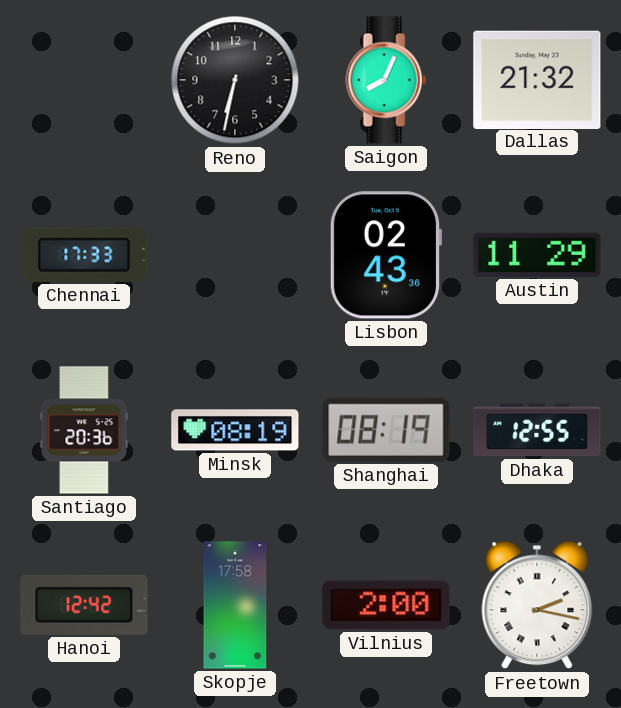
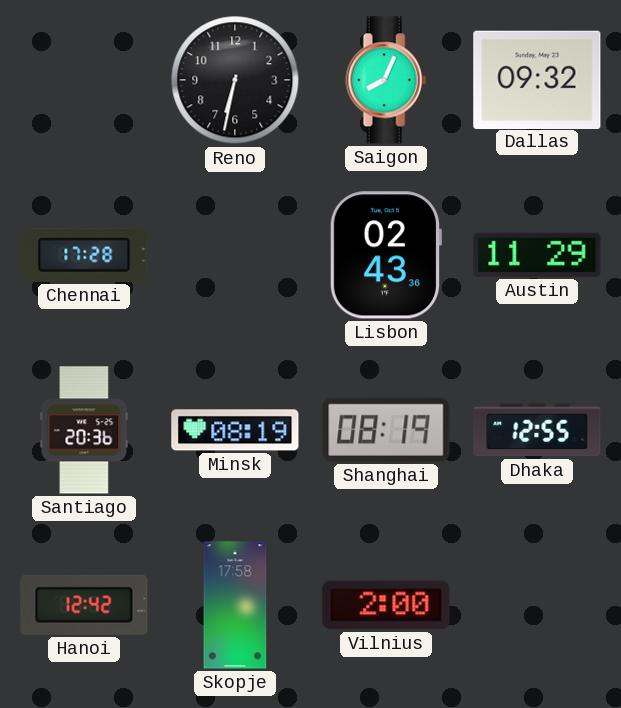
Dallas: 21:32 -> 09:32
Chennai: 17:33 -> 17:28
Freetown: 2:17 -> none
